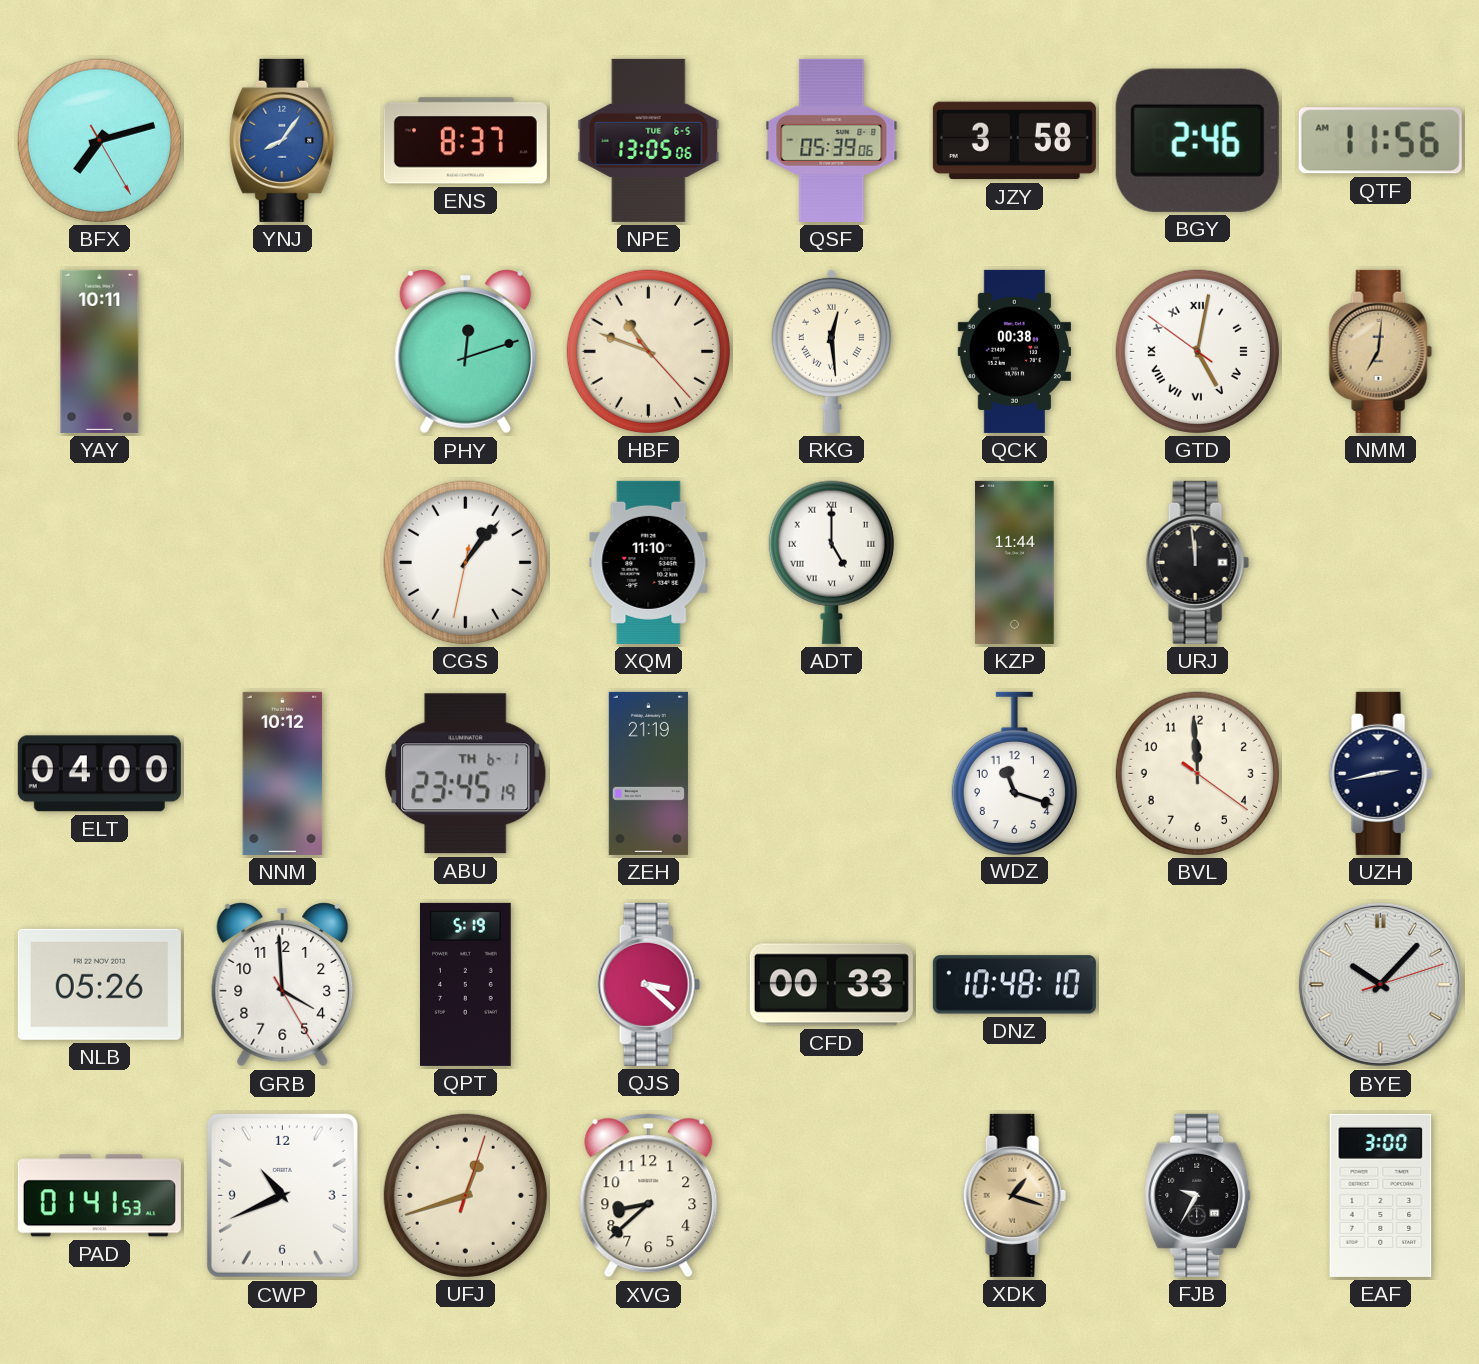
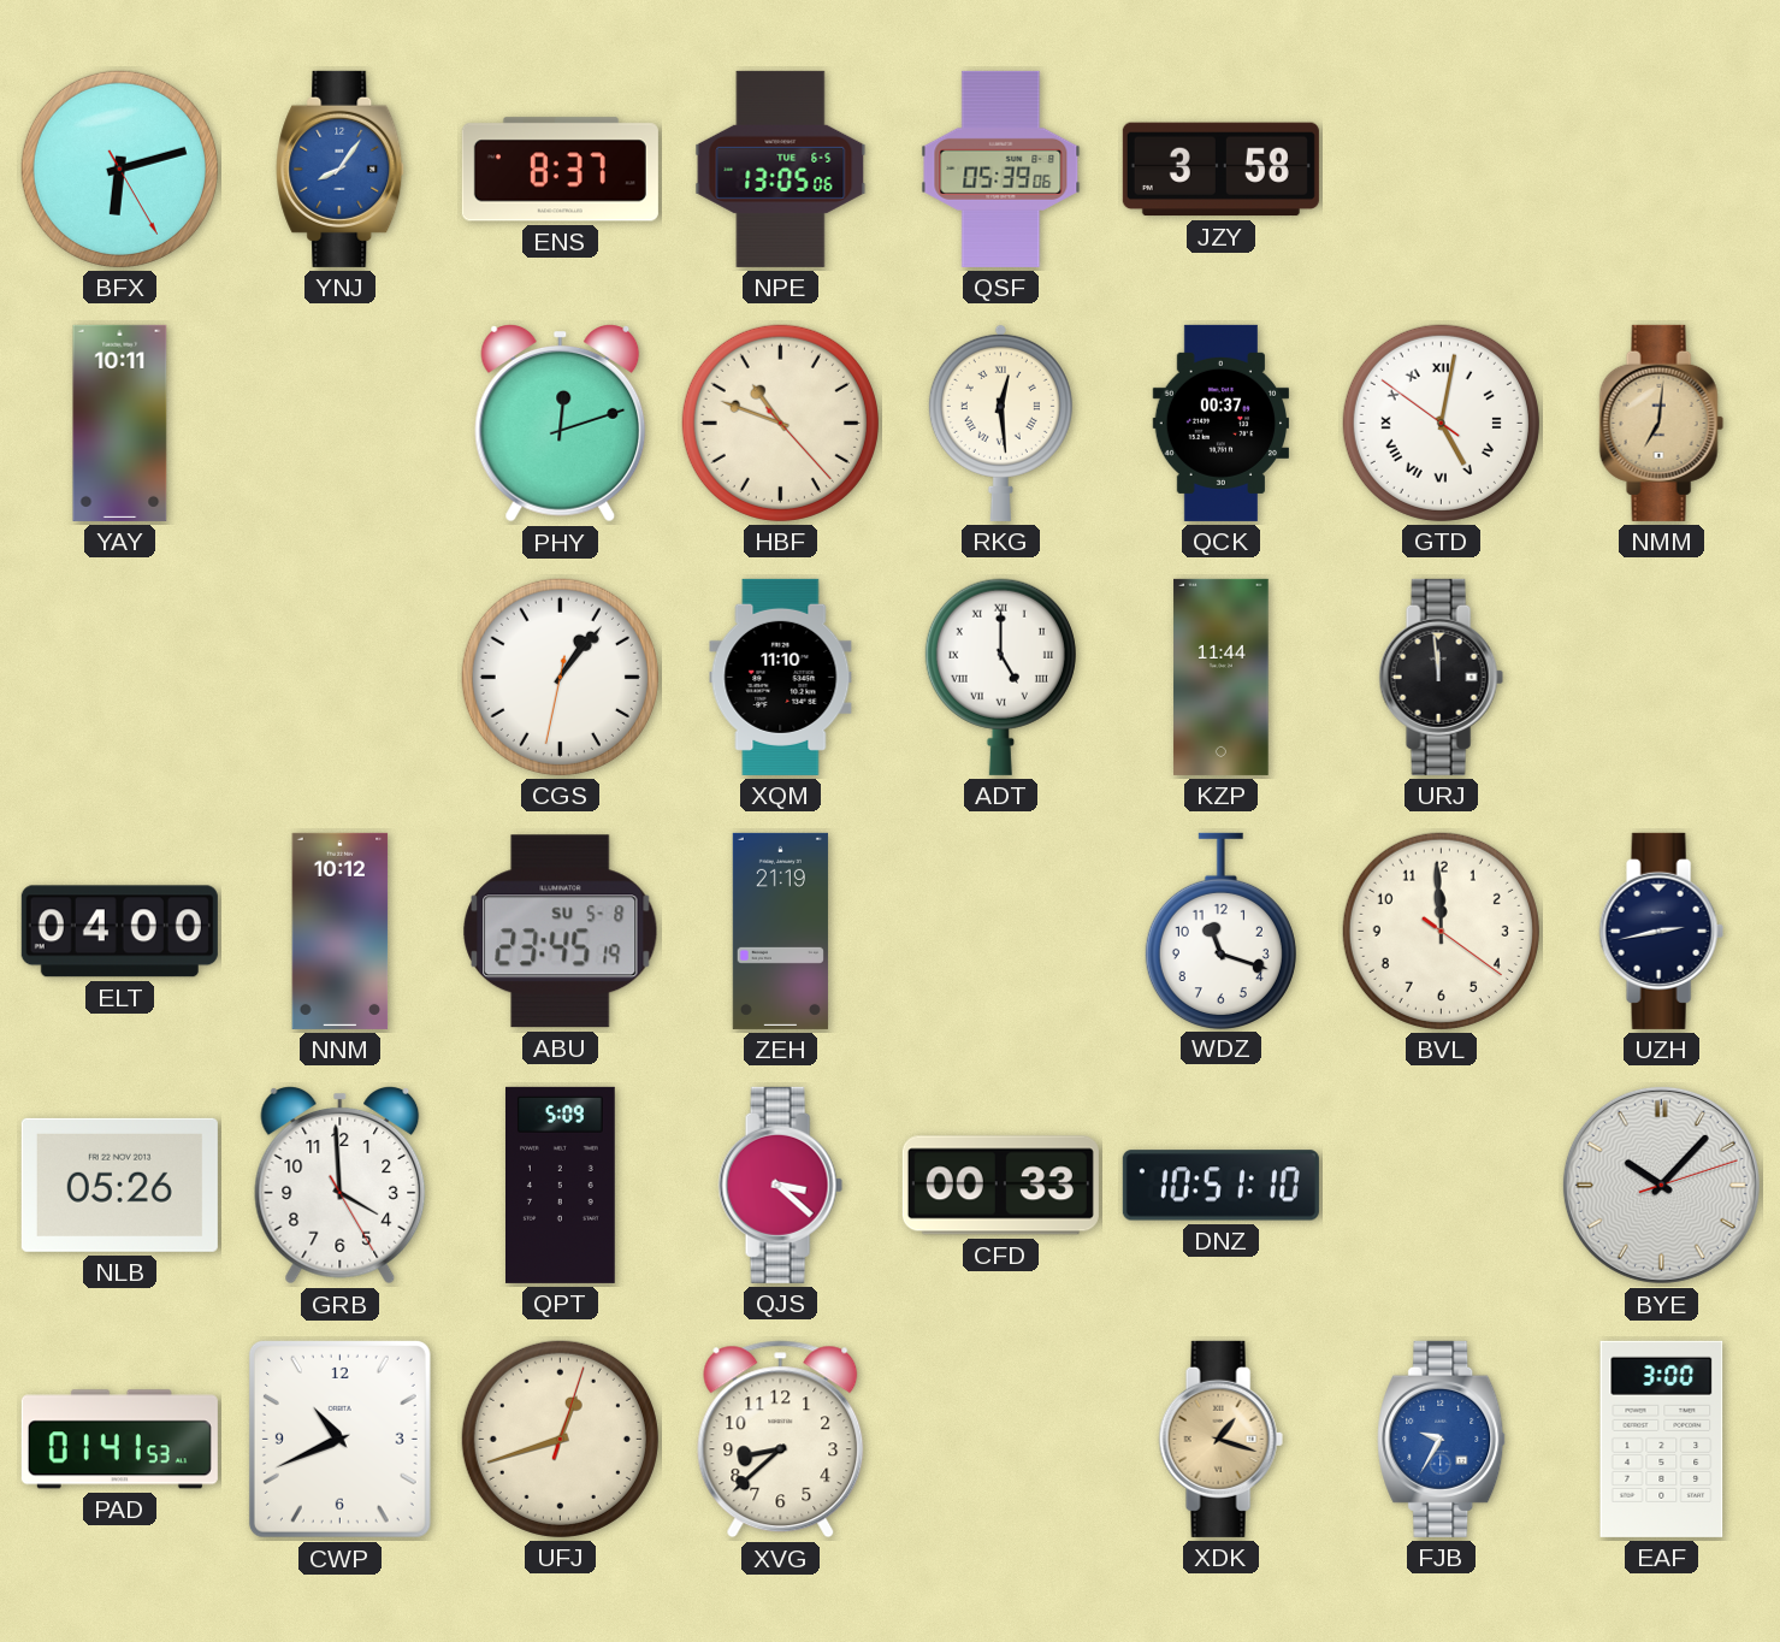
BFX: 7:12 -> 6:12
BGY: 2:46 -> none
QTF: 11:56 -> none
QCK: 00:38 -> 00:37
ABU date: TH 6-1 -> SU 5-8
QPT: 5:19 -> 5:09
DNZ: 10:48 -> 10:51
FJB dial: black -> blue
